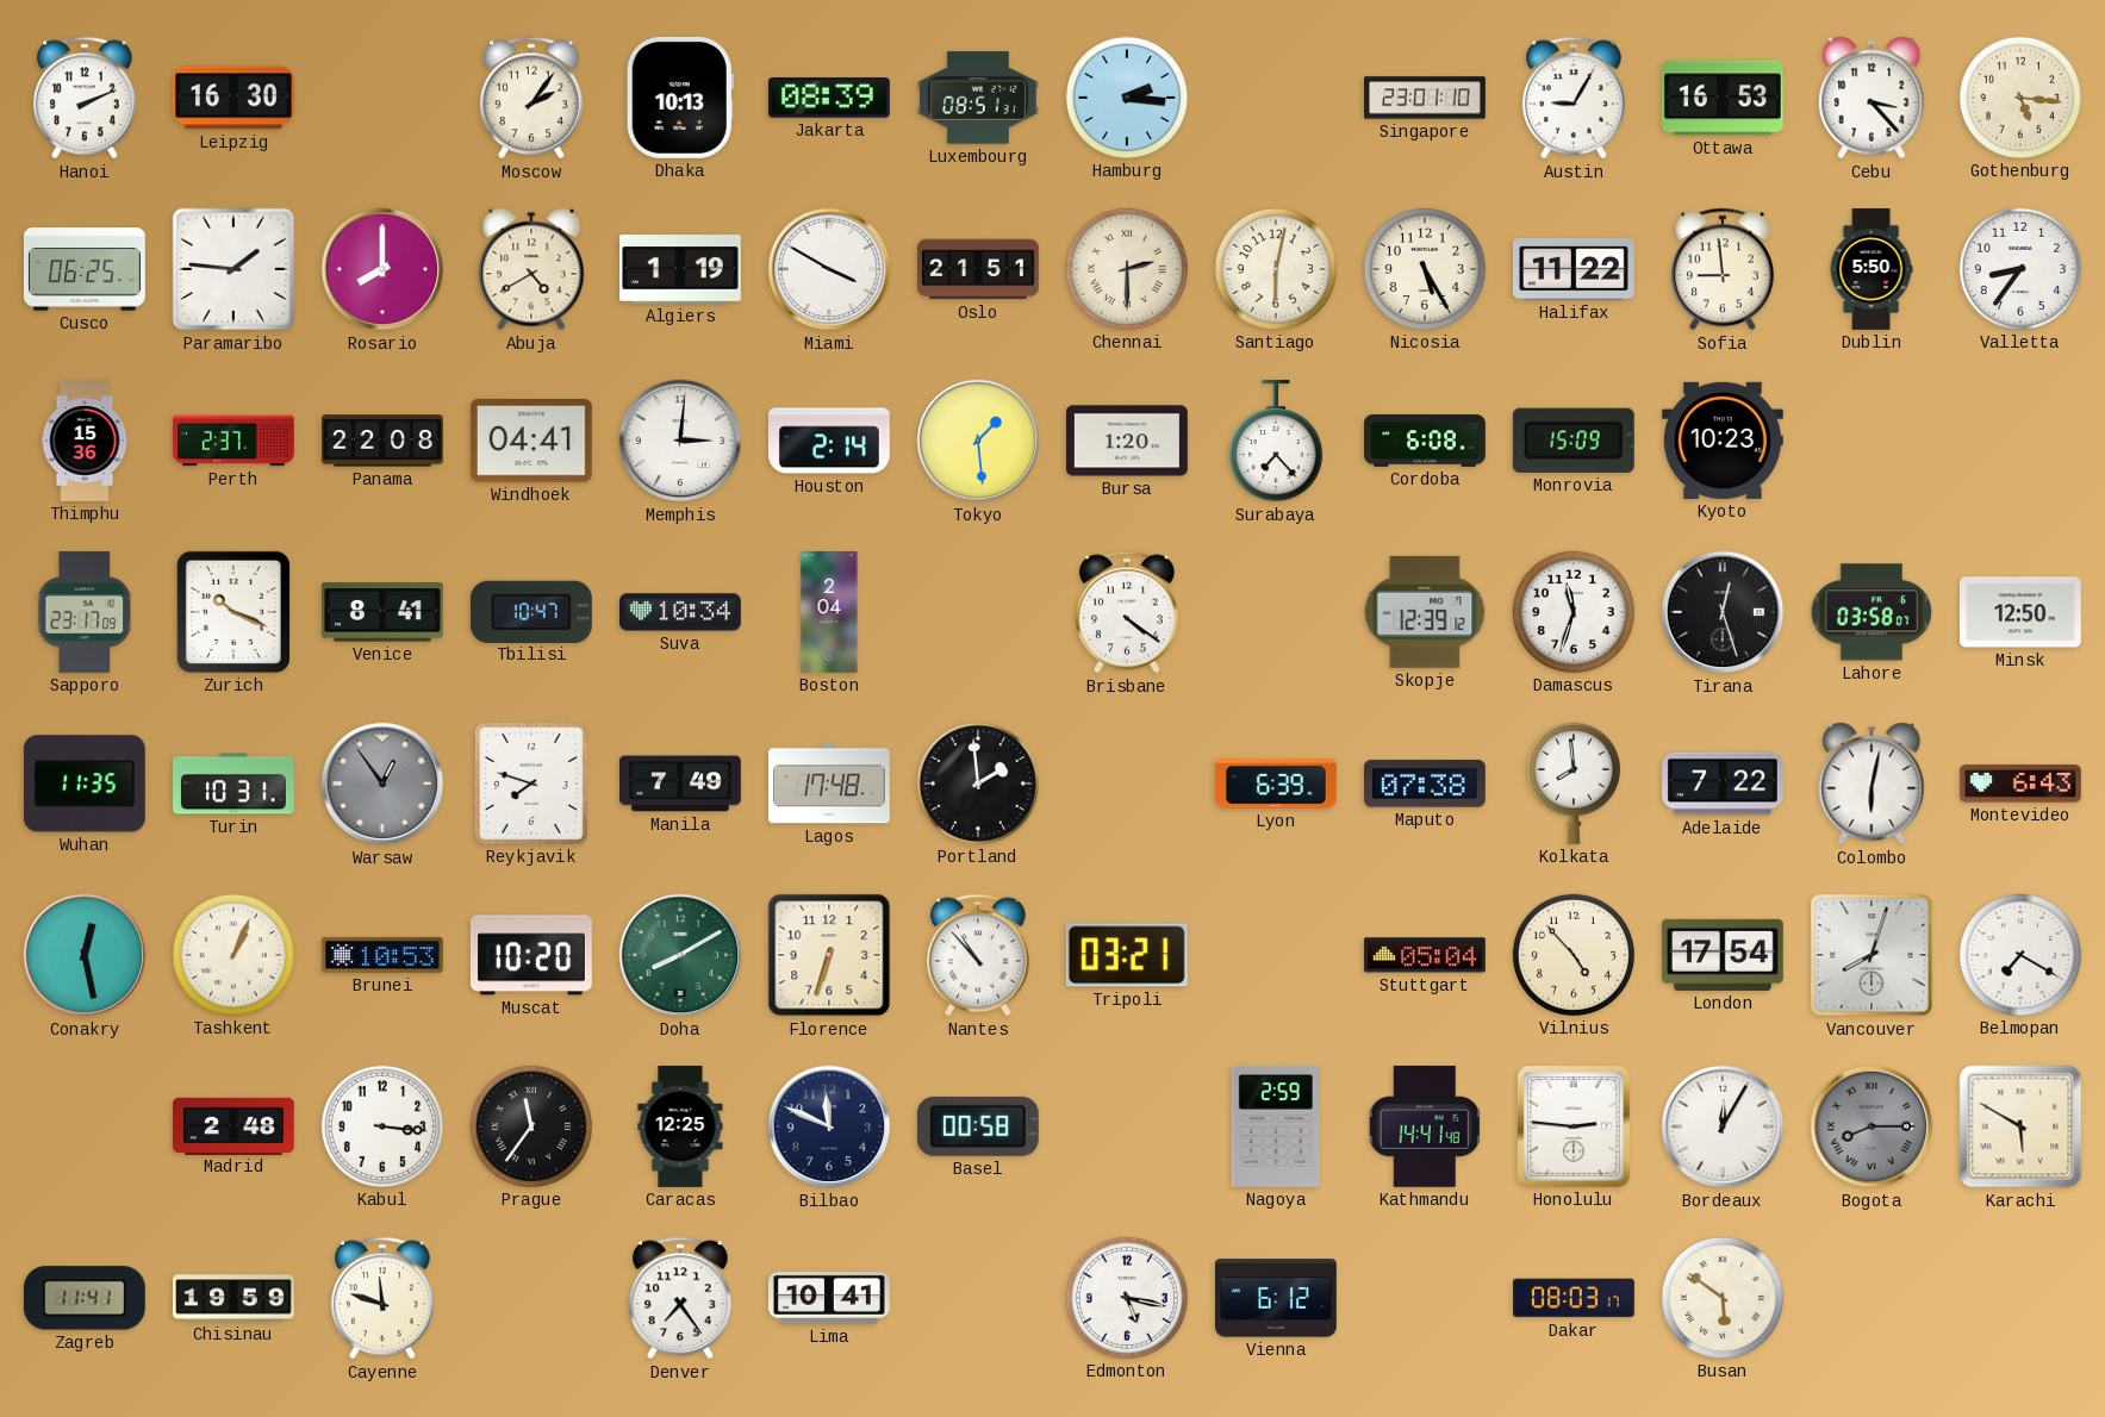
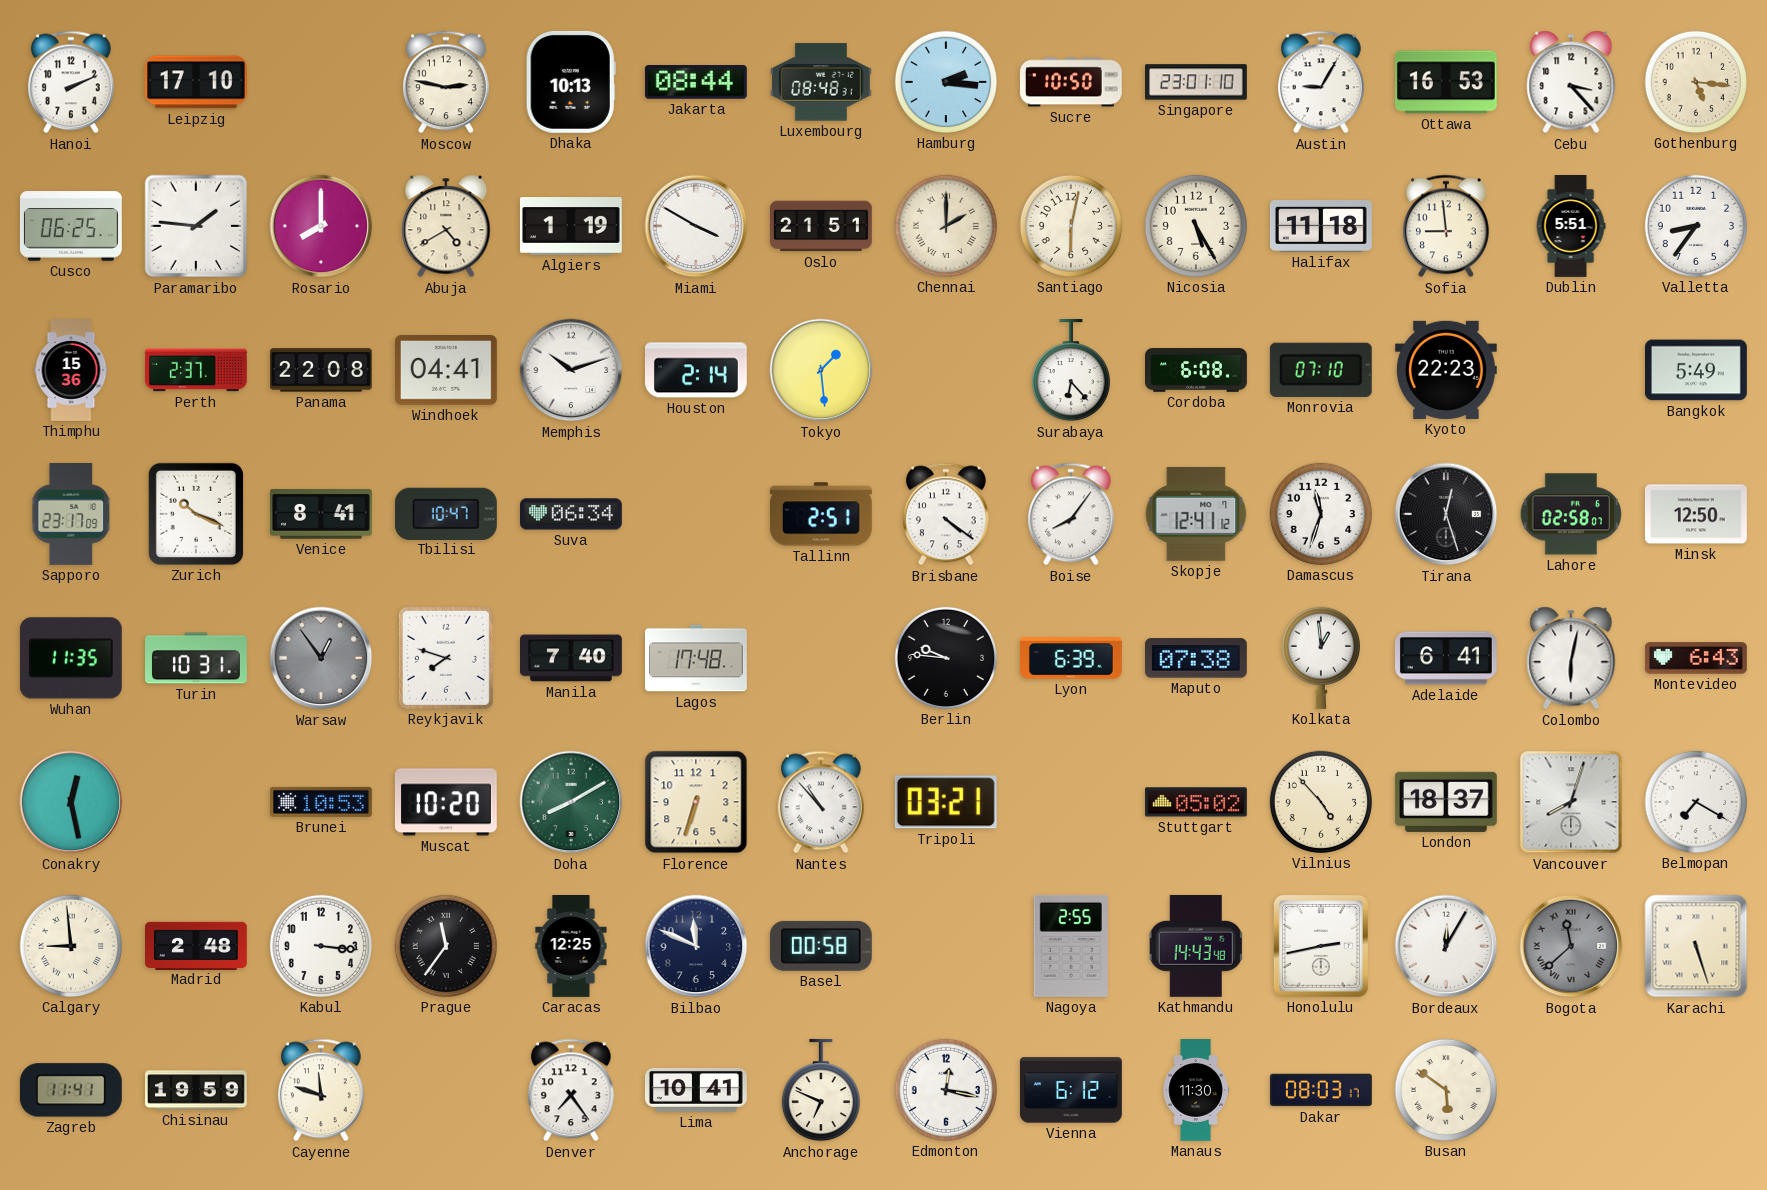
Leipzig: 16:30 -> 17:10
Moscow: 2:06 -> 2:47
Jakarta: 08:39 -> 08:44
Luxembourg: 08:51 -> 08:48
Sucre: none -> 10:50
Chennai: 2:30 -> 2:00
Halifax: 11:22 -> 11:18
Dublin: 5:50 -> 5:51
Memphis: 3:01 -> 10:12
Bursa: 1:20 -> none
Surabaya: 7:23 -> 6:23
Monrovia: 15:09 -> 07:10
Kyoto: 10:23 -> 22:23
Bangkok: none -> 5:49
Suva: 10:34 -> 06:34
Boston: 2:04 -> none
Tallinn: none -> 2:51
Boise: none -> 8:06
Skopje: 12:39 -> 12:41
Lahore: 03:58 -> 02:58
Manila: 7:49 -> 7:40
Portland: 1:59 -> none
Berlin: none -> 9:46
Kolkata: 7:59 -> 12:59
Adelaide: 7:22 -> 6:41
Tashkent: 1:04 -> none
Stuttgart: 05:04 -> 05:02
London: 17:54 -> 18:37
Calgary: none -> 8:59
Nagoya: 2:59 -> 2:55
Kathmandu: 14:41 -> 14:43
Honolulu: 2:46 -> 2:43
Bogota: 8:15 -> 11:38
Karachi: 5:50 -> 5:27
Anchorage: none -> 6:49
Edmonton: 5:17 -> 12:17
Manaus: none -> 11:30
